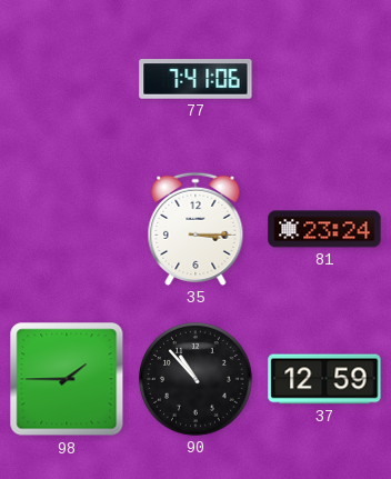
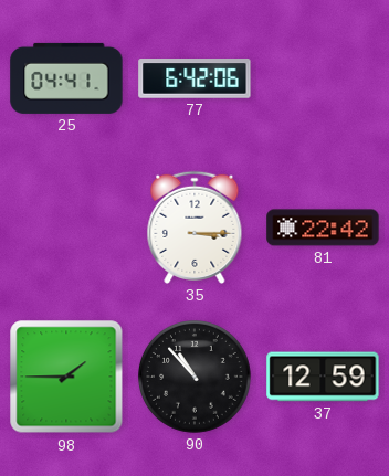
25: none -> 04:41
77: 7:41 -> 6:42
81: 23:24 -> 22:42
